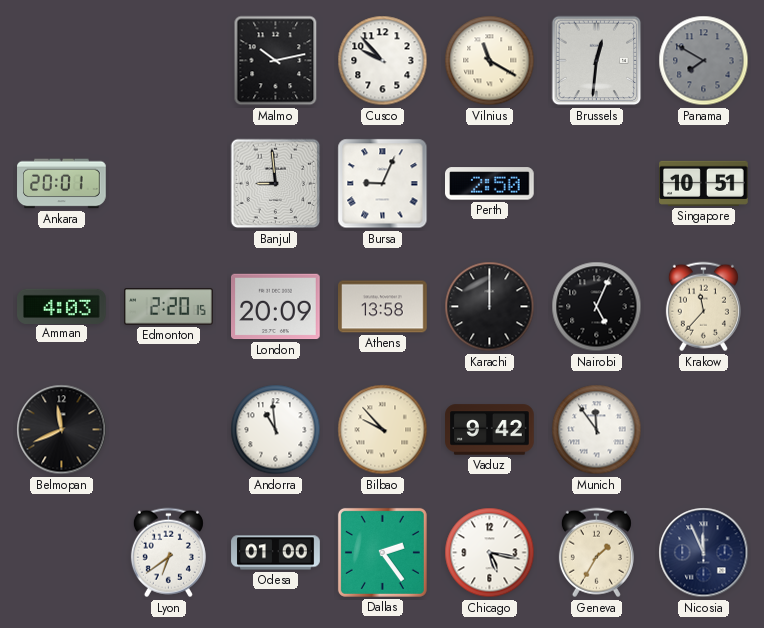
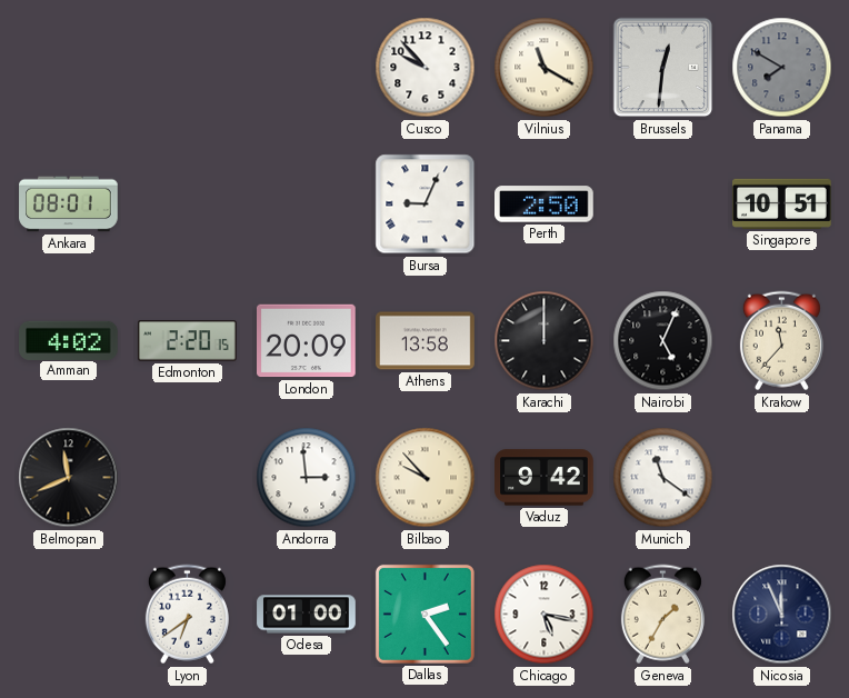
Malmo: 10:13 -> none
Ankara: 20:01 -> 08:01
Banjul: 8:59 -> none
Amman: 4:03 -> 4:02
Andorra: 10:59 -> 2:59
Munich: 11:54 -> 11:21
